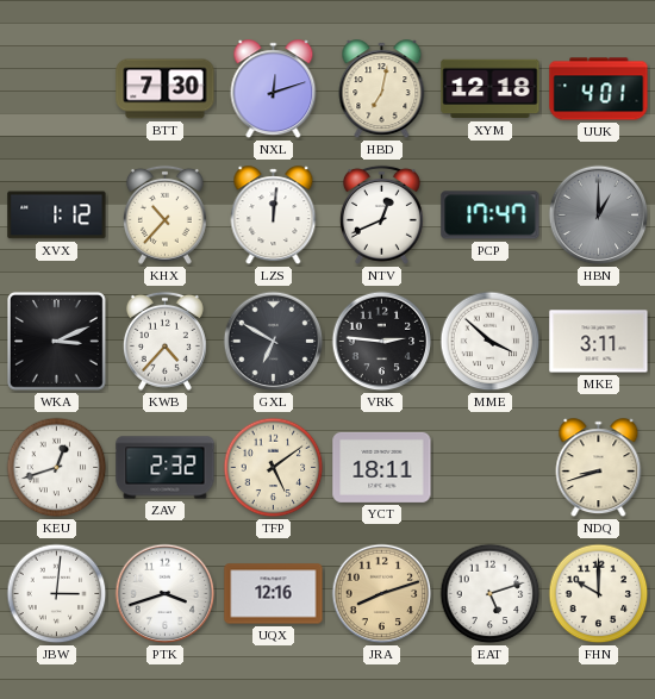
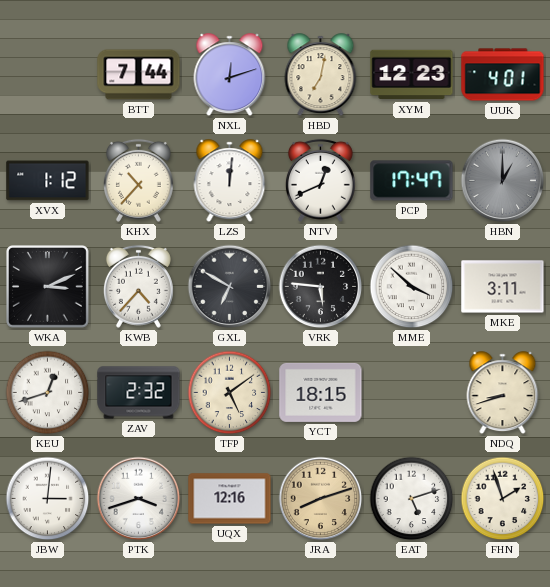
BTT: 7:30 -> 7:44
XYM: 12:18 -> 12:23
VRK: 2:46 -> 5:46
YCT: 18:11 -> 18:15
FHN: 10:00 -> 1:57
